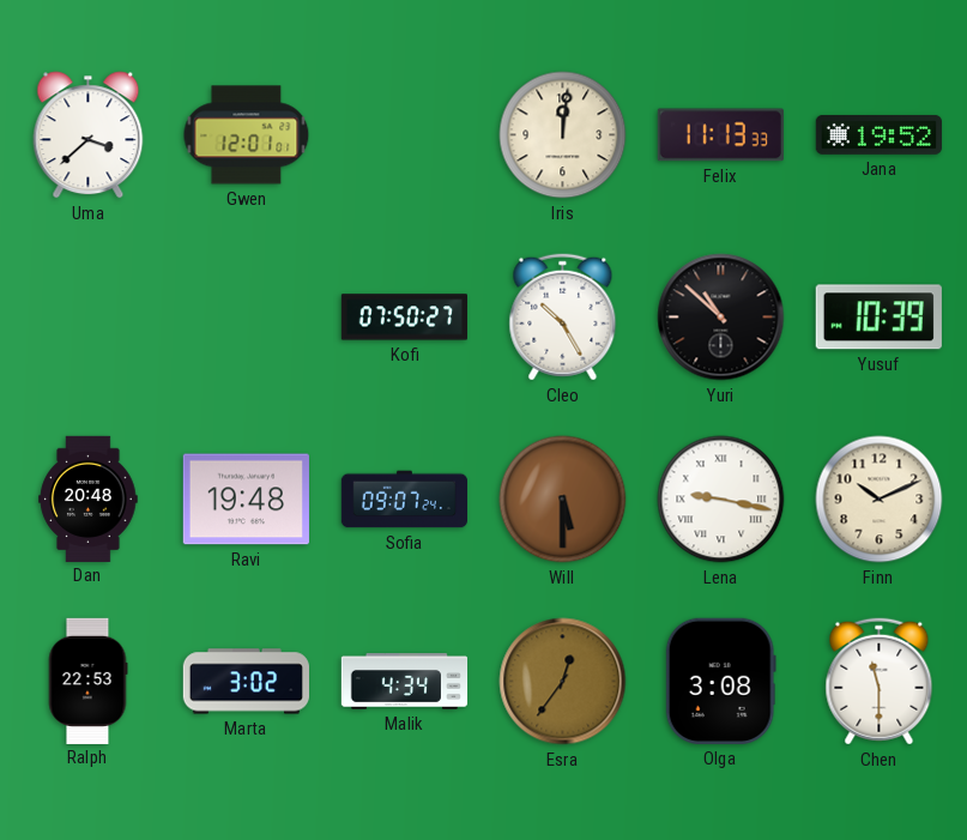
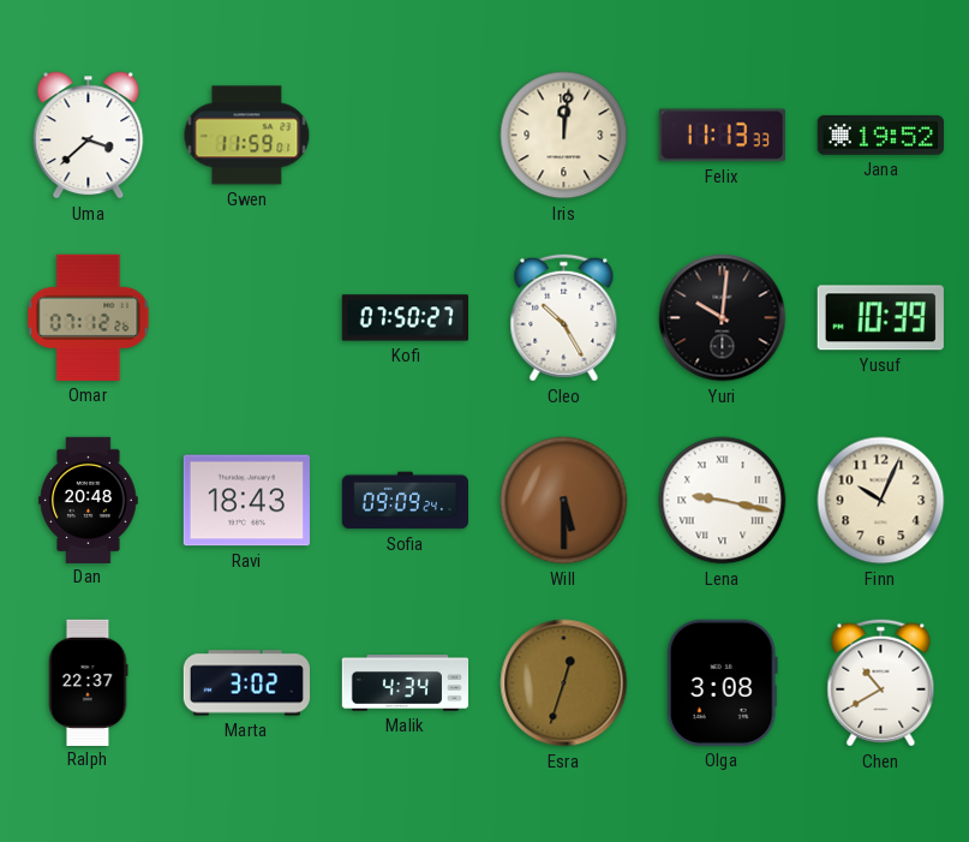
Gwen: 12:01 -> 11:59
Omar: none -> 07:12
Yuri: 10:52 -> 10:01
Ravi: 19:48 -> 18:43
Sofia: 09:07 -> 09:09
Finn: 10:11 -> 10:04
Ralph: 22:53 -> 22:37
Esra: 12:36 -> 12:33
Chen: 11:30 -> 10:40
